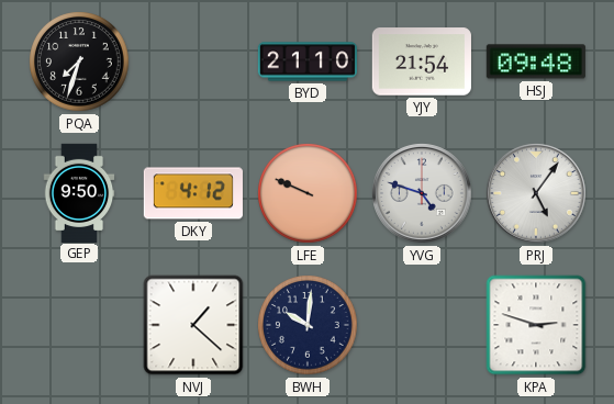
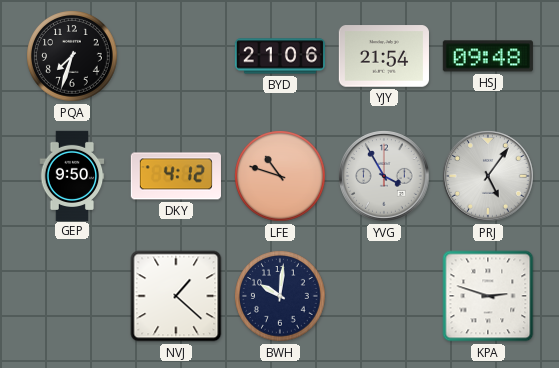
BYD: 21:10 -> 21:06
LFE: 9:49 -> 10:48
YVG: 4:48 -> 3:55
